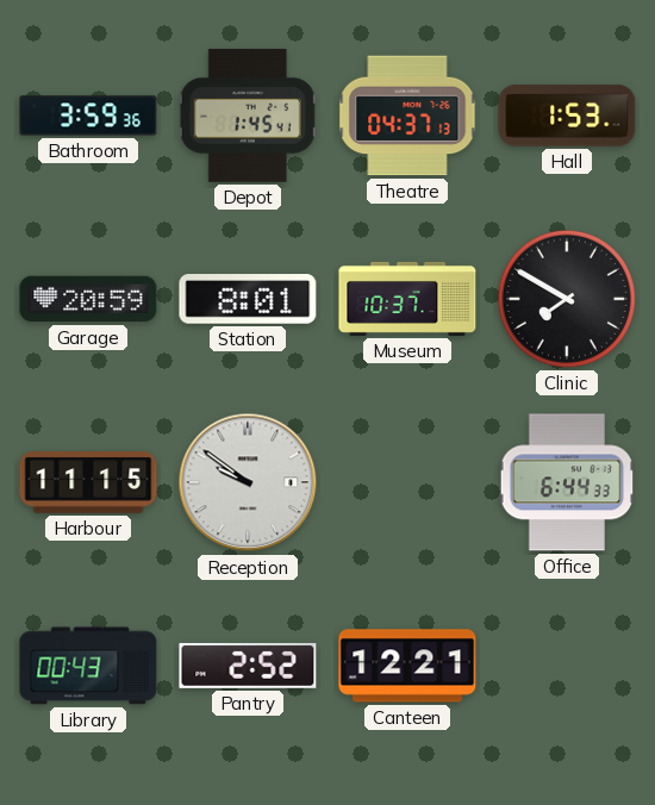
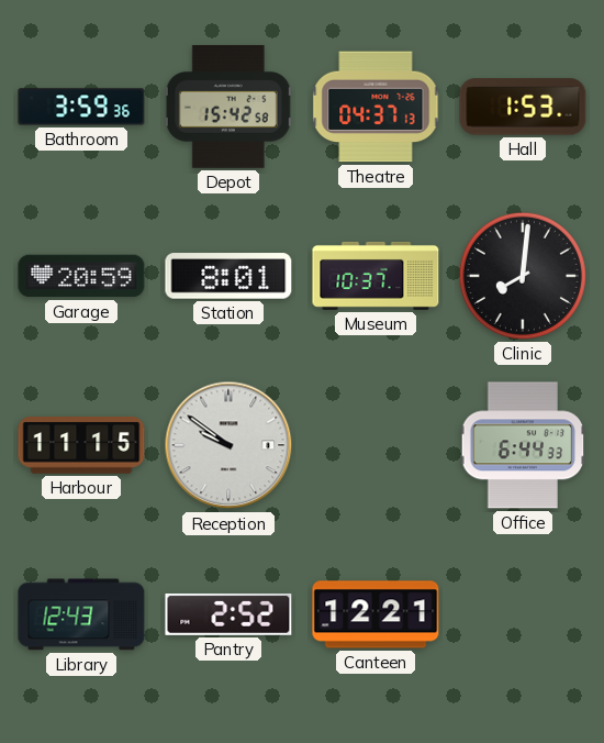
Depot: 1:45 -> 15:42
Clinic: 7:50 -> 8:01
Library: 00:43 -> 12:43
